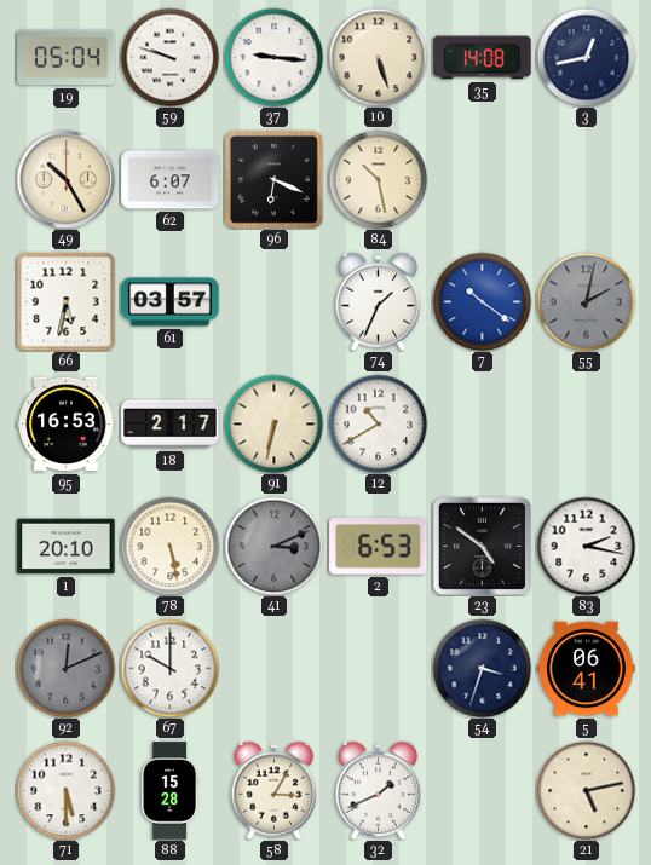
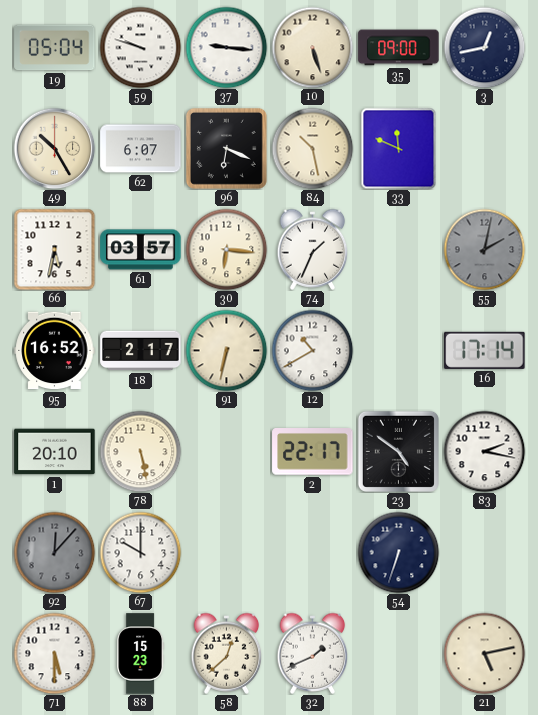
35: 14:08 -> 09:00
33: none -> 11:49
30: none -> 6:16
7: 10:21 -> none
95: 16:53 -> 16:52
16: none -> 17:14
41: 3:11 -> none
2: 6:53 -> 22:17
92: 12:11 -> 12:07
54: 3:33 -> 6:33
5: 06:41 -> none
88: 15:28 -> 15:23
58: 3:05 -> 12:38
